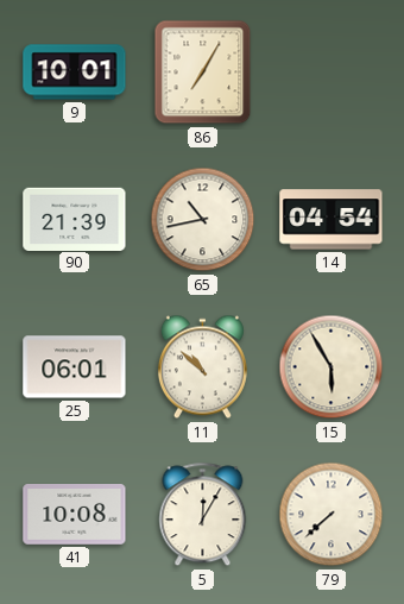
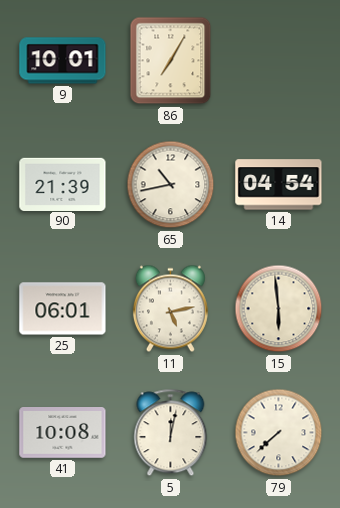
11: 10:52 -> 5:13
15: 5:55 -> 5:59
5: 12:05 -> 12:02
